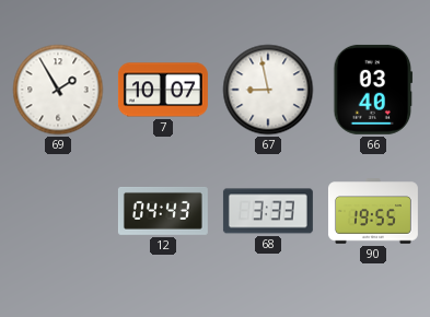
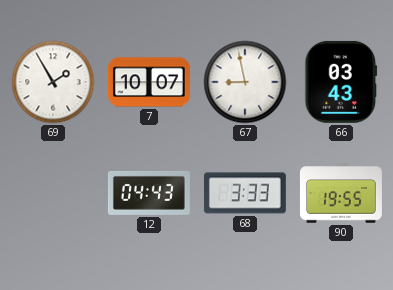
66: 03:40 -> 03:43
